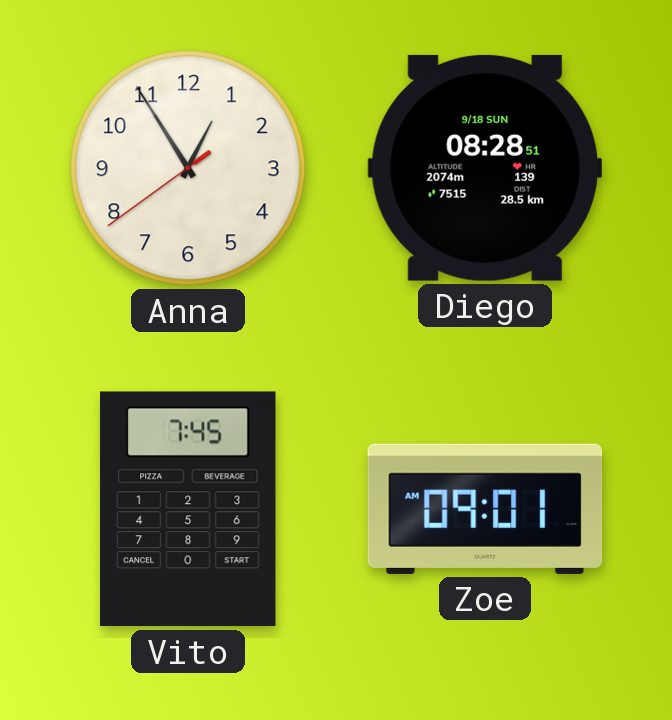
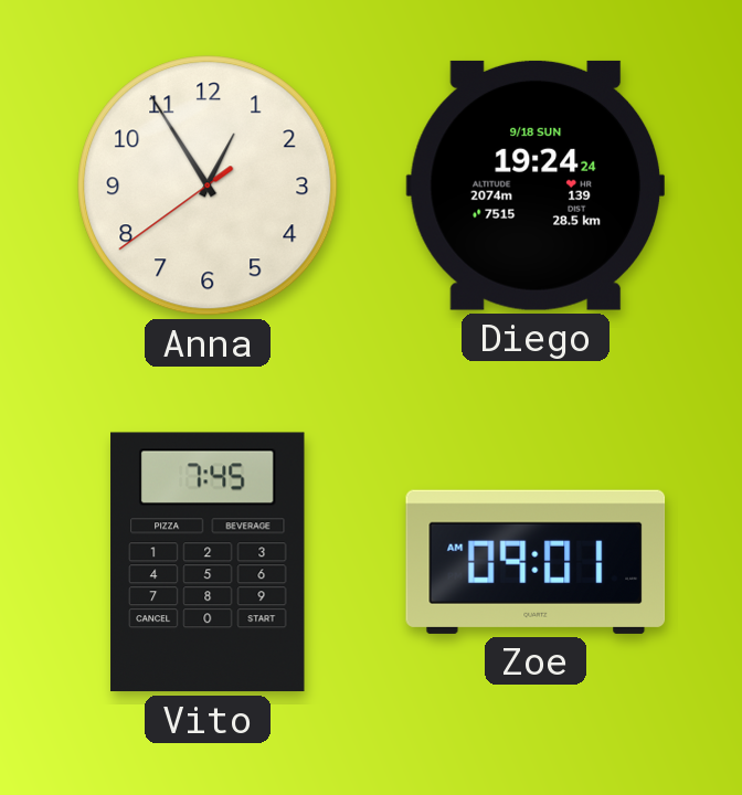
Diego: 08:28 -> 19:24
